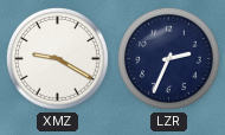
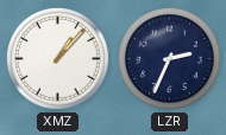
XMZ: 9:20 -> 1:07
